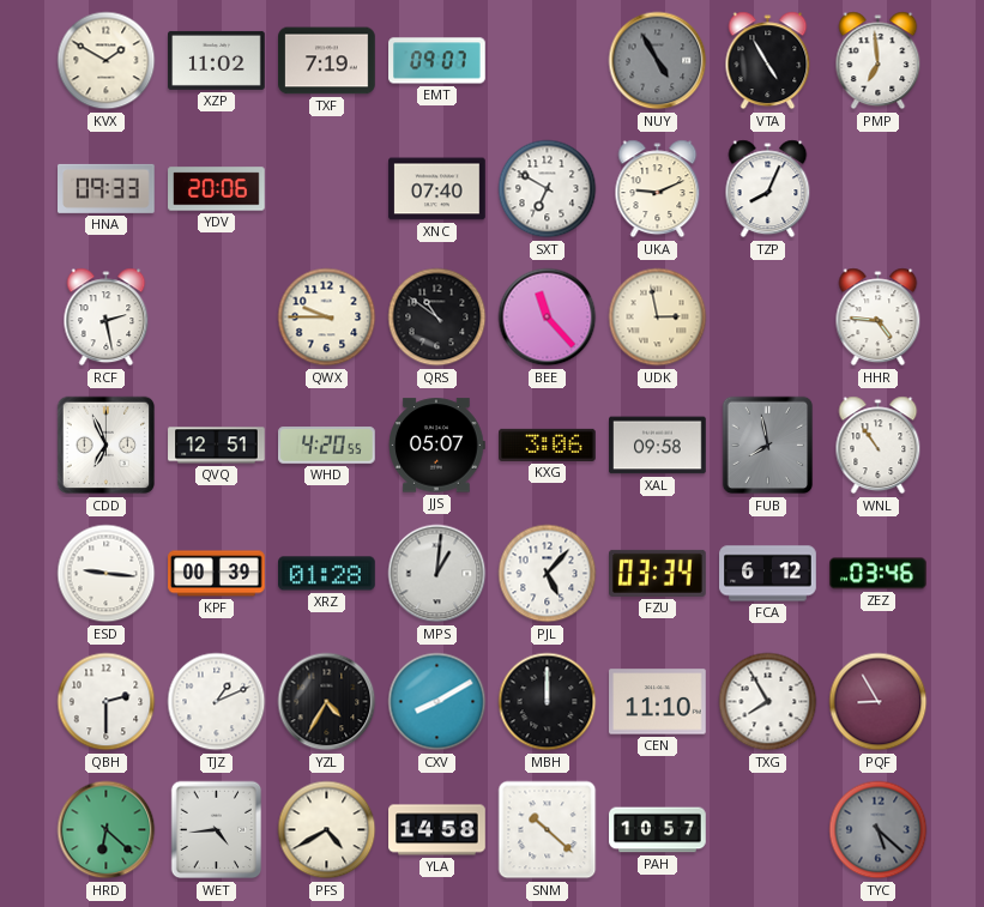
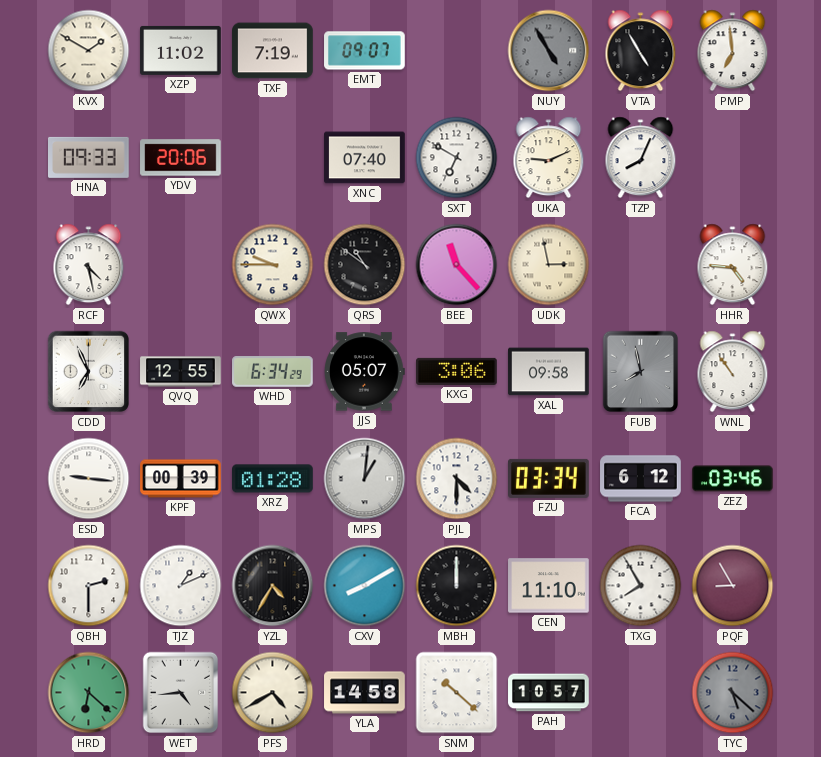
RCF: 2:28 -> 4:28
QVQ: 12:51 -> 12:55
WHD: 4:20 -> 6:34
PJL: 5:07 -> 4:30
